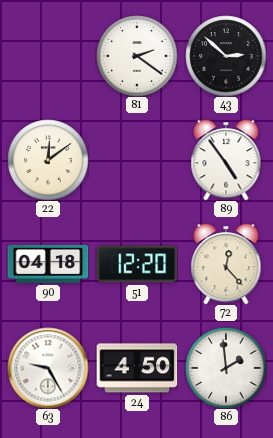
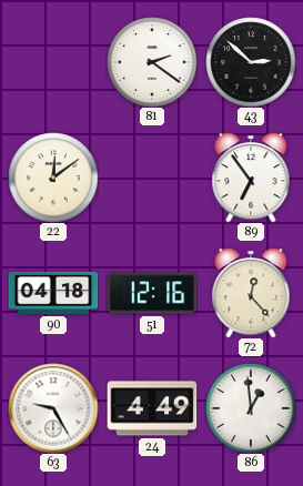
89: 4:54 -> 6:54
51: 12:20 -> 12:16
24: 4:50 -> 4:49
86: 1:59 -> 12:59
